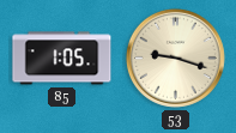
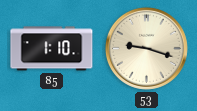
85: 1:05 -> 1:10
